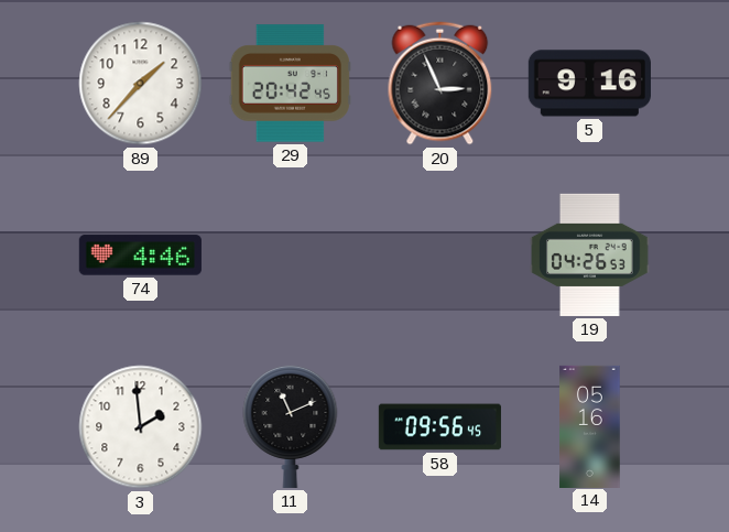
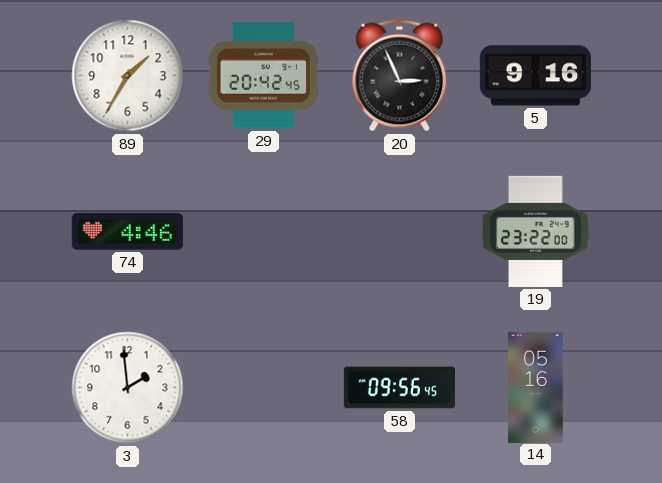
89: 1:37 -> 1:35
19: 04:26 -> 23:22
11: 11:11 -> none
